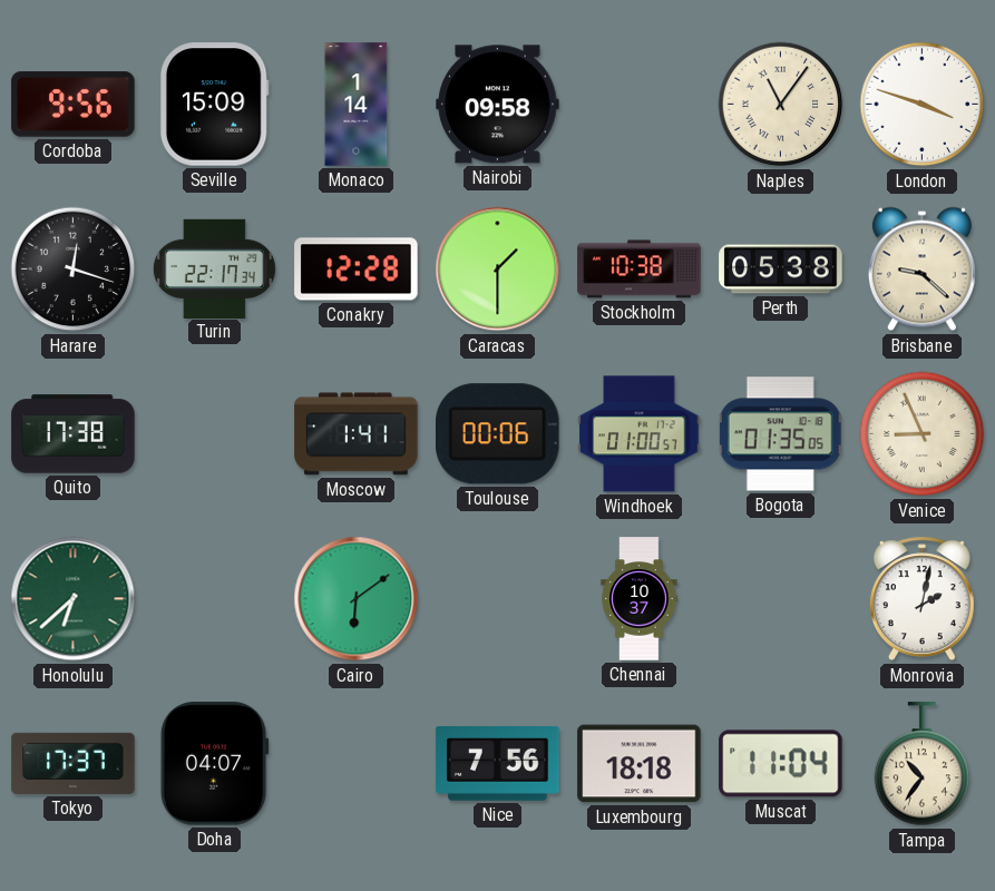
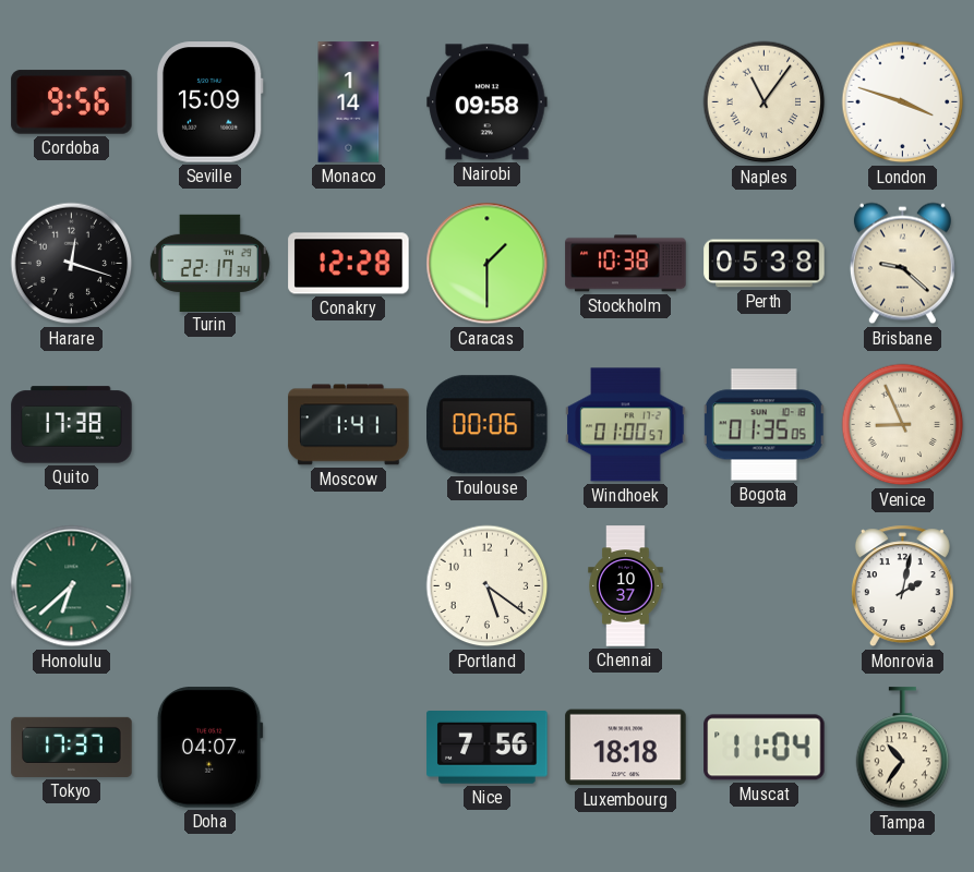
Cairo: 6:09 -> none
Portland: none -> 5:21
